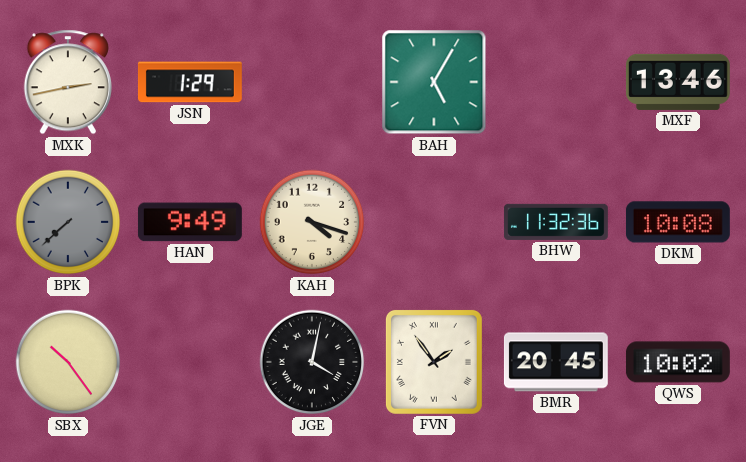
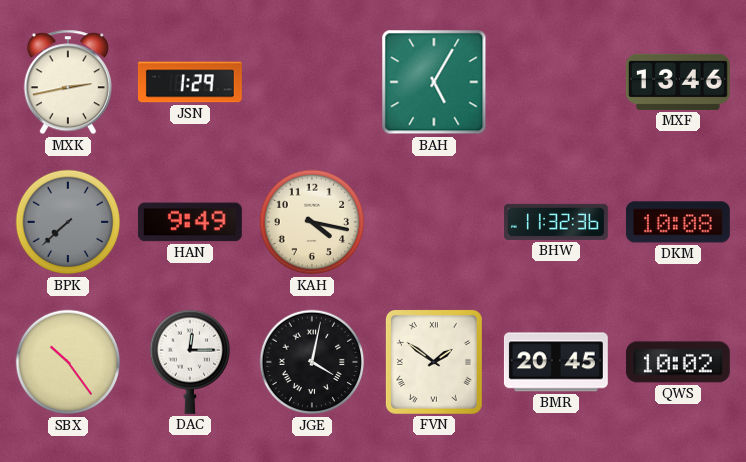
KAH: 4:18 -> 4:17
DAC: none -> 12:15
FVN: 1:54 -> 1:51
